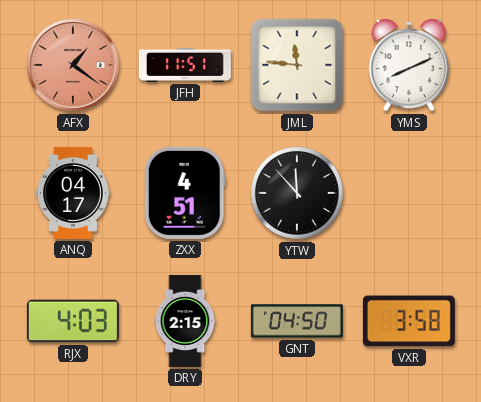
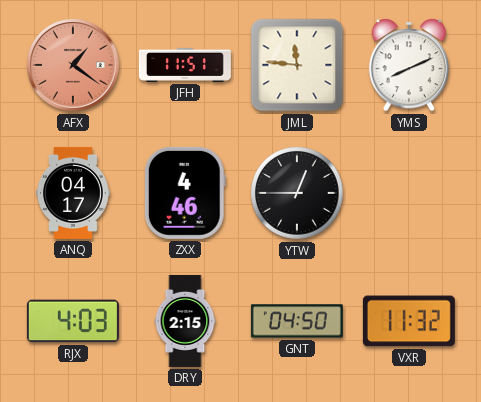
ZXX: 4:51 -> 4:46
YTW: 11:53 -> 12:45
VXR: 3:58 -> 11:32
